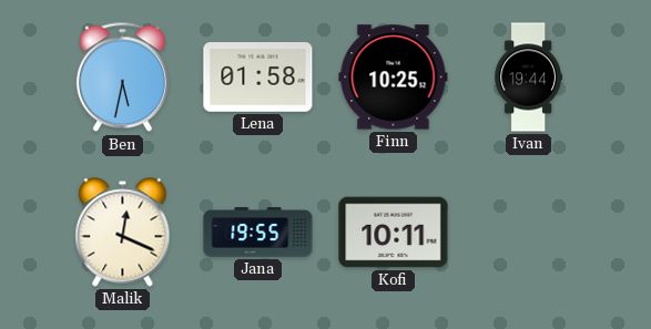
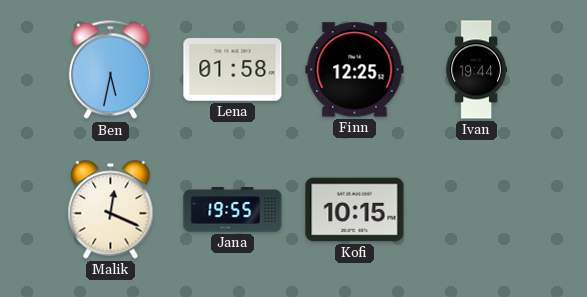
Finn: 10:25 -> 12:25
Kofi: 10:11 -> 10:15
